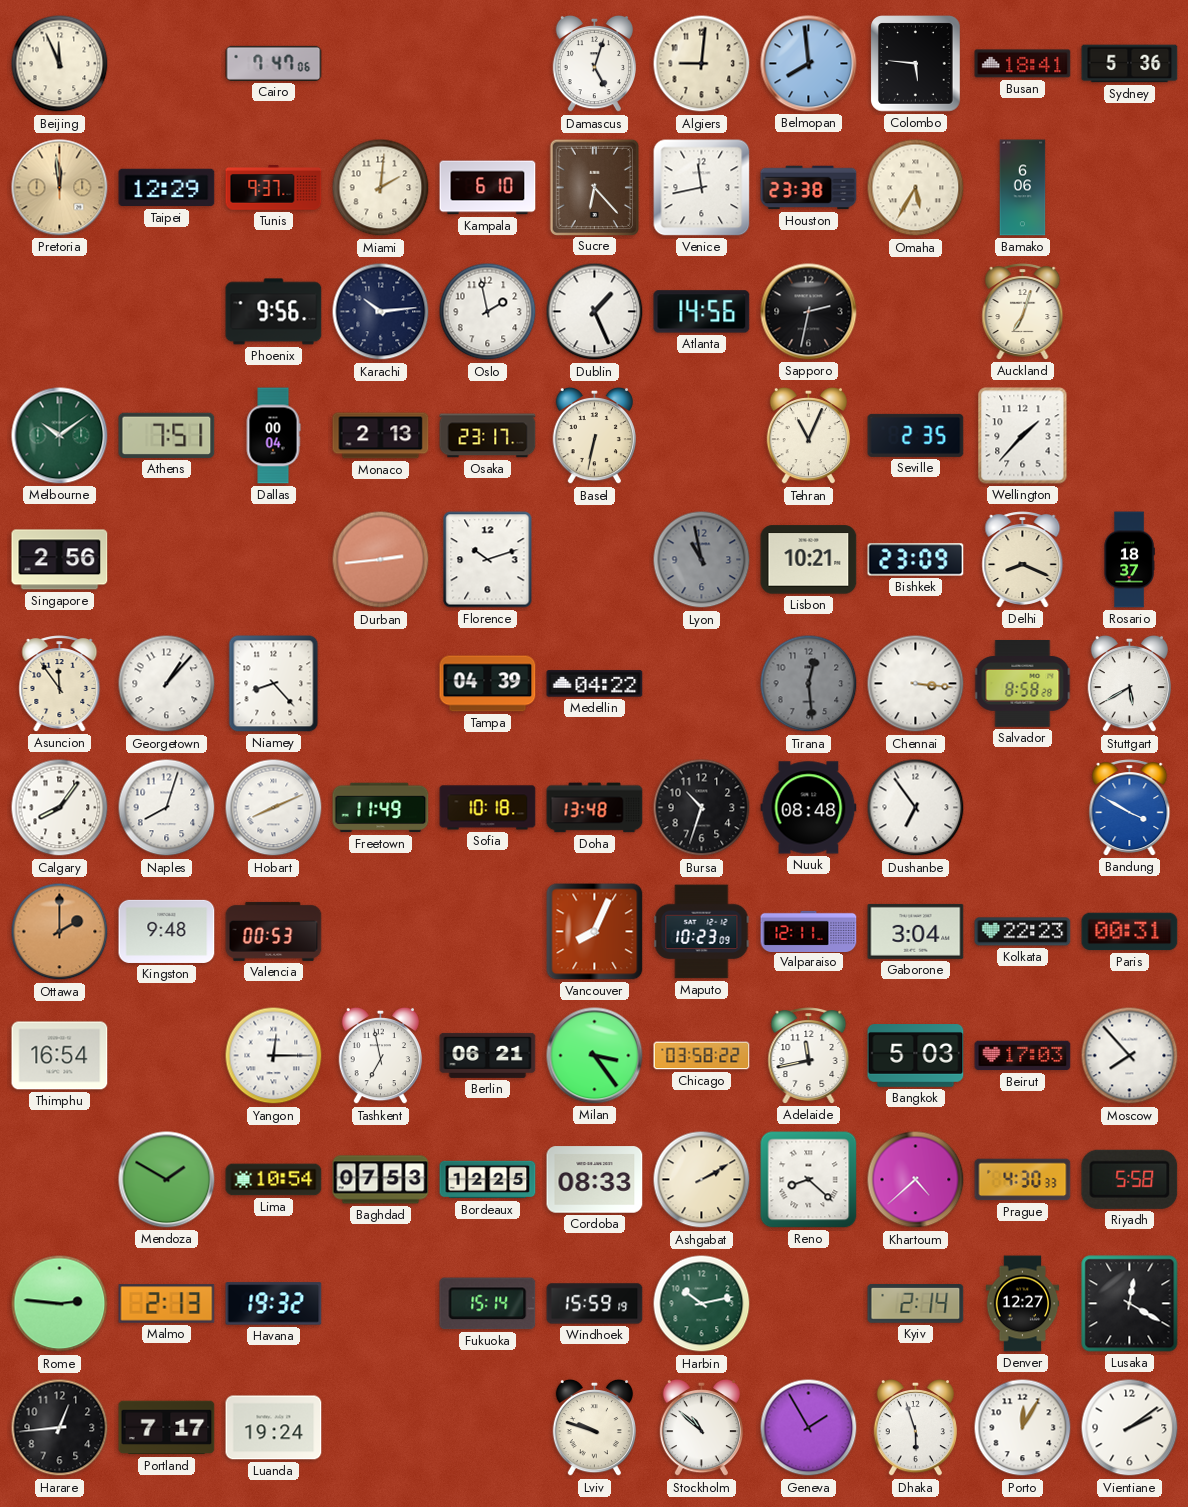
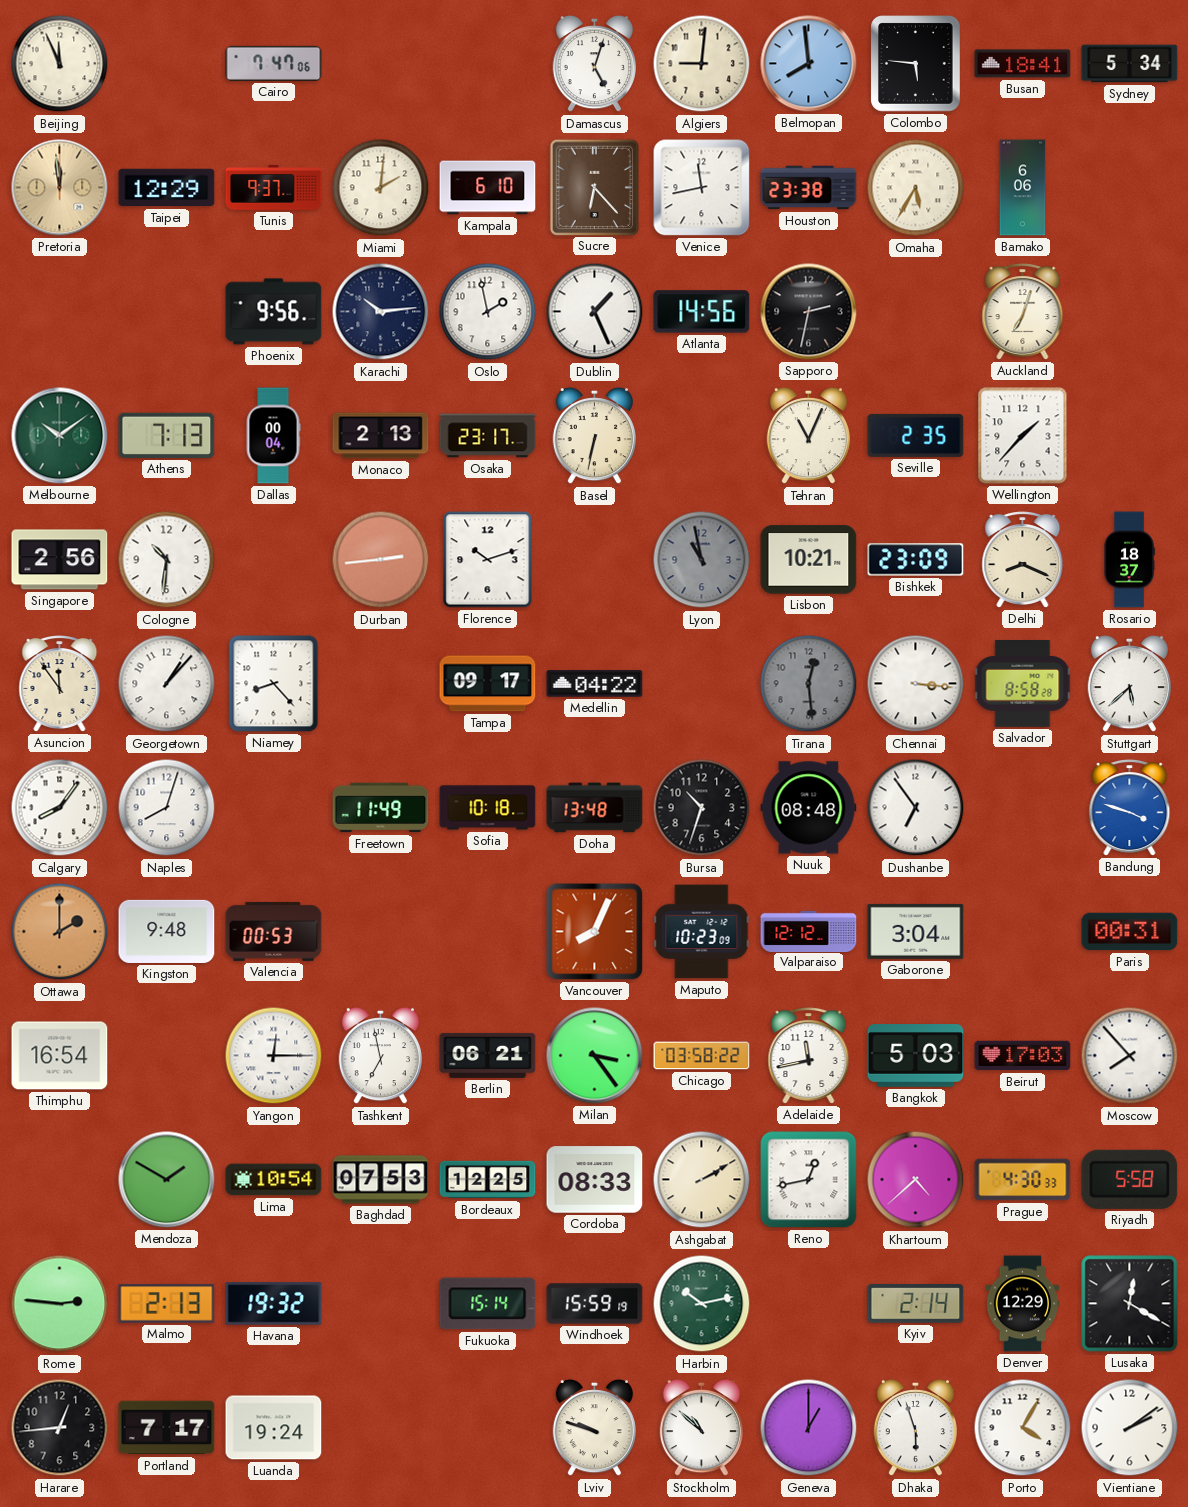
Sydney: 5:36 -> 5:34
Athens: 7:51 -> 7:13
Cologne: none -> 10:31
Tampa: 04:39 -> 09:17
Stuttgart: 5:40 -> 5:38
Hobart: 8:11 -> none
Bandung: 3:50 -> 3:48
Valparaiso: 12:11 -> 12:12
Kolkata: 22:23 -> none
Reno: 8:22 -> 12:43
Denver: 12:27 -> 12:29
Geneva: 1:55 -> 1:00
Porto: 12:05 -> 4:05
